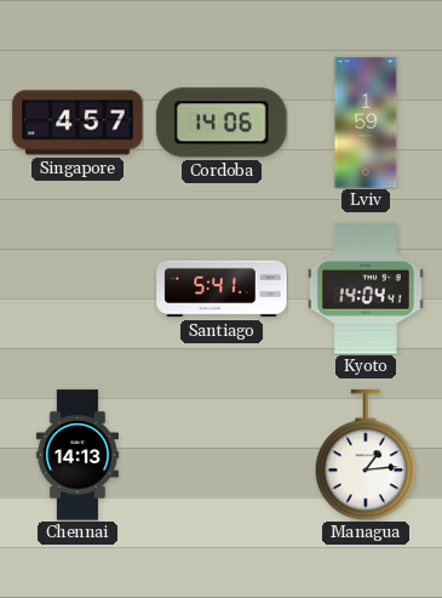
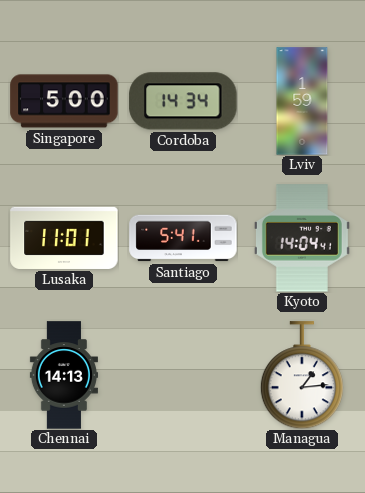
Singapore: 4:57 -> 5:00
Cordoba: 14:06 -> 14:34
Lusaka: none -> 11:01
